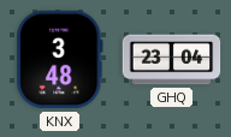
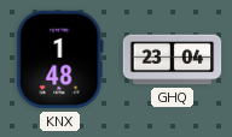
KNX: 3:48 -> 1:48
